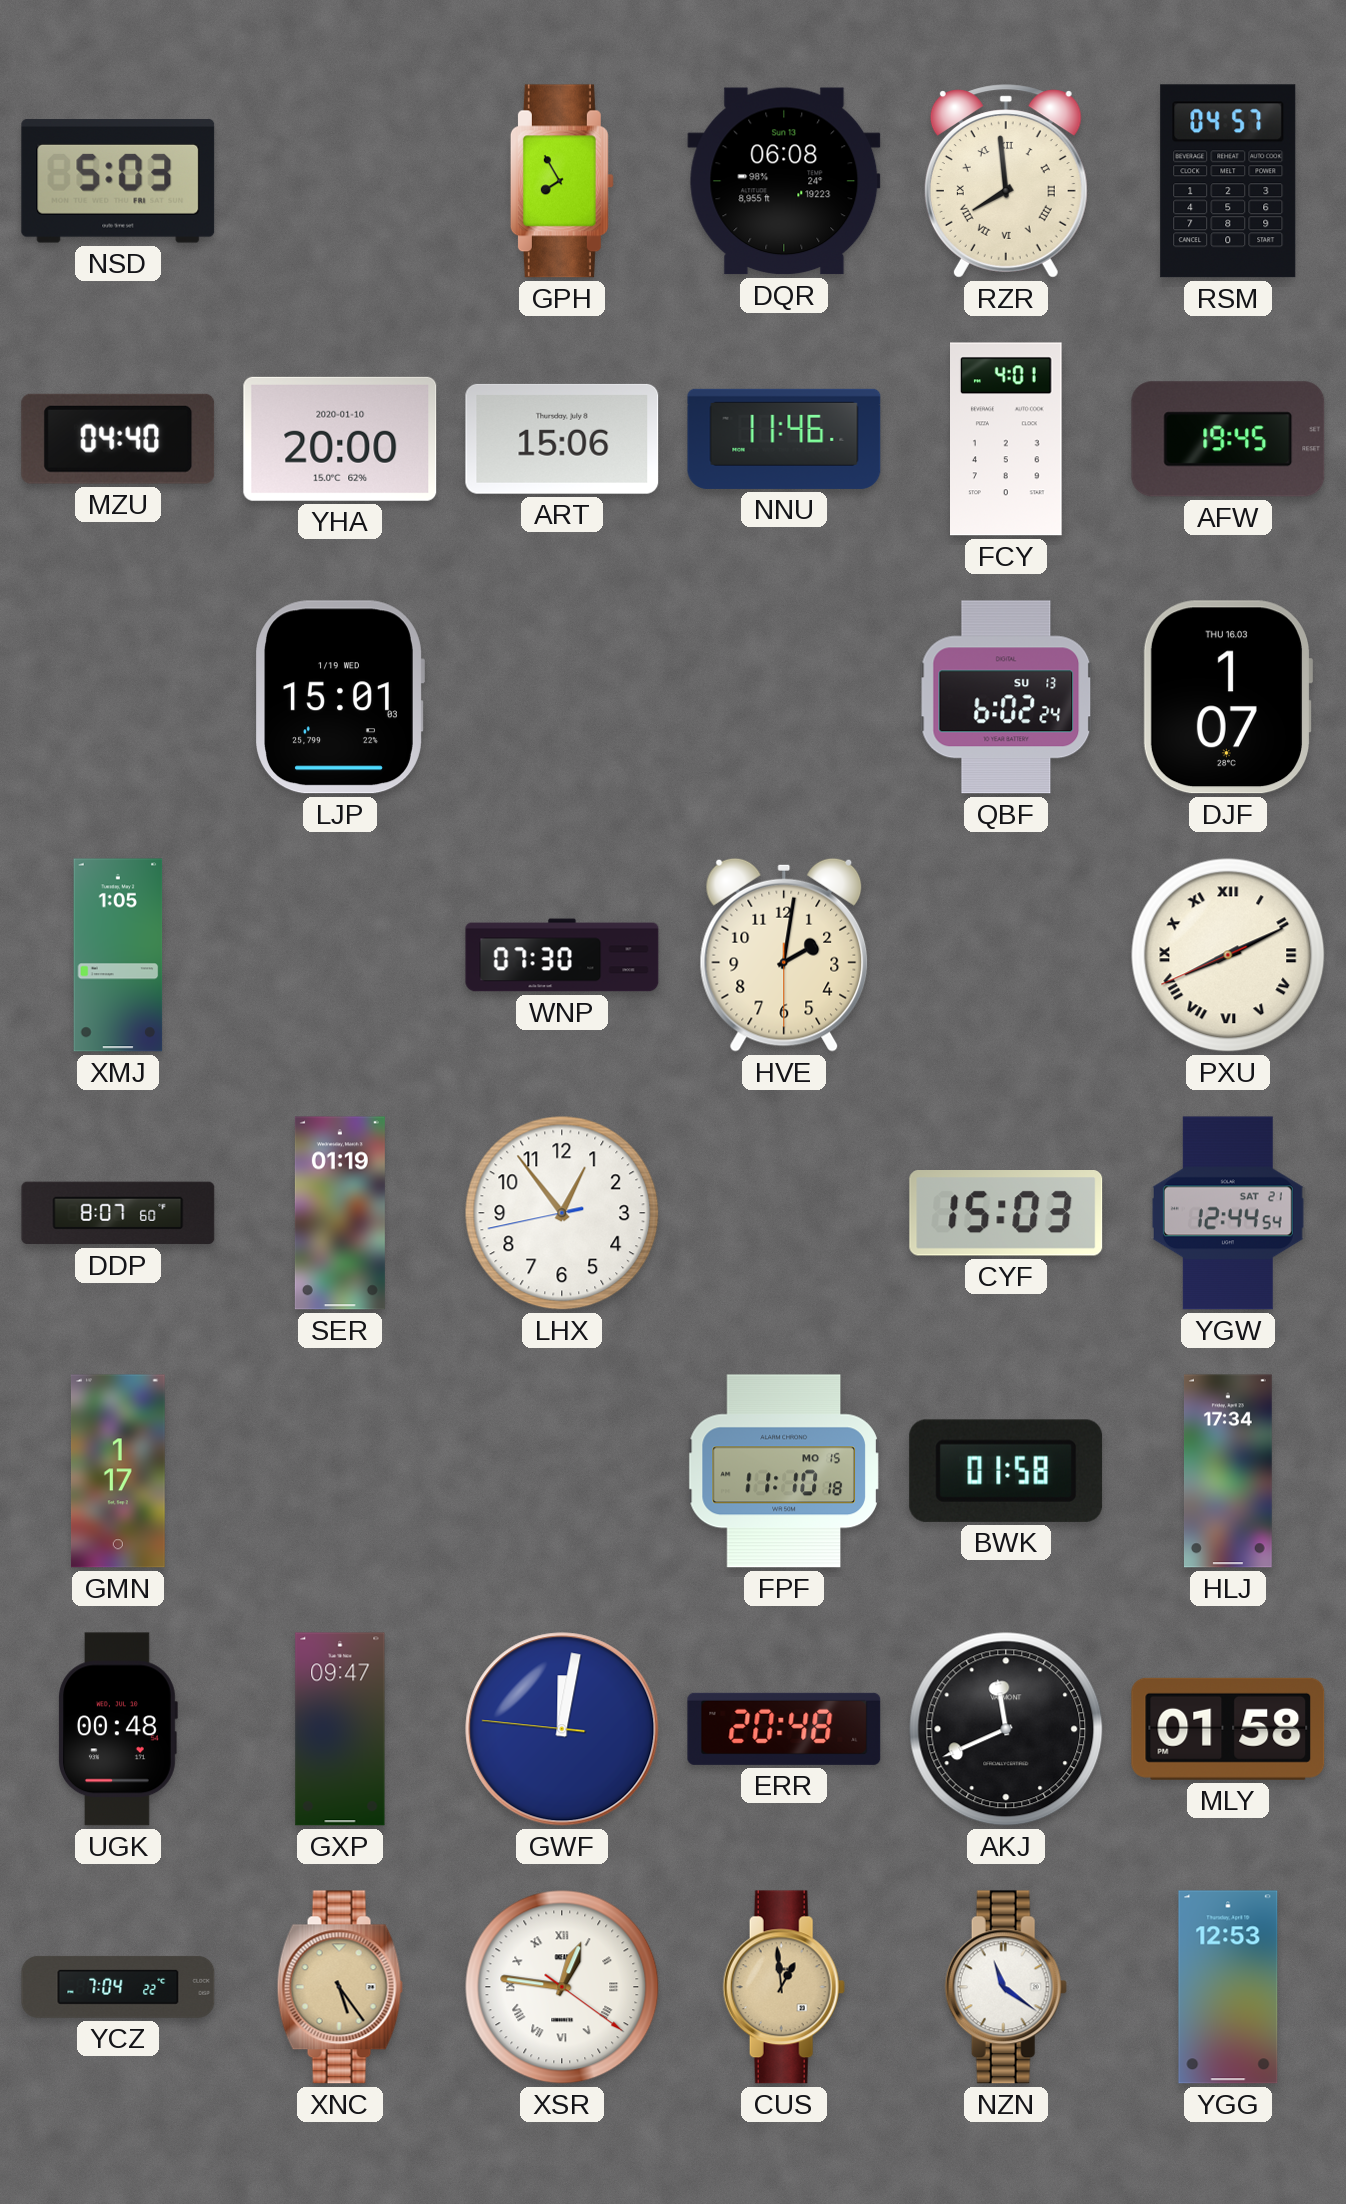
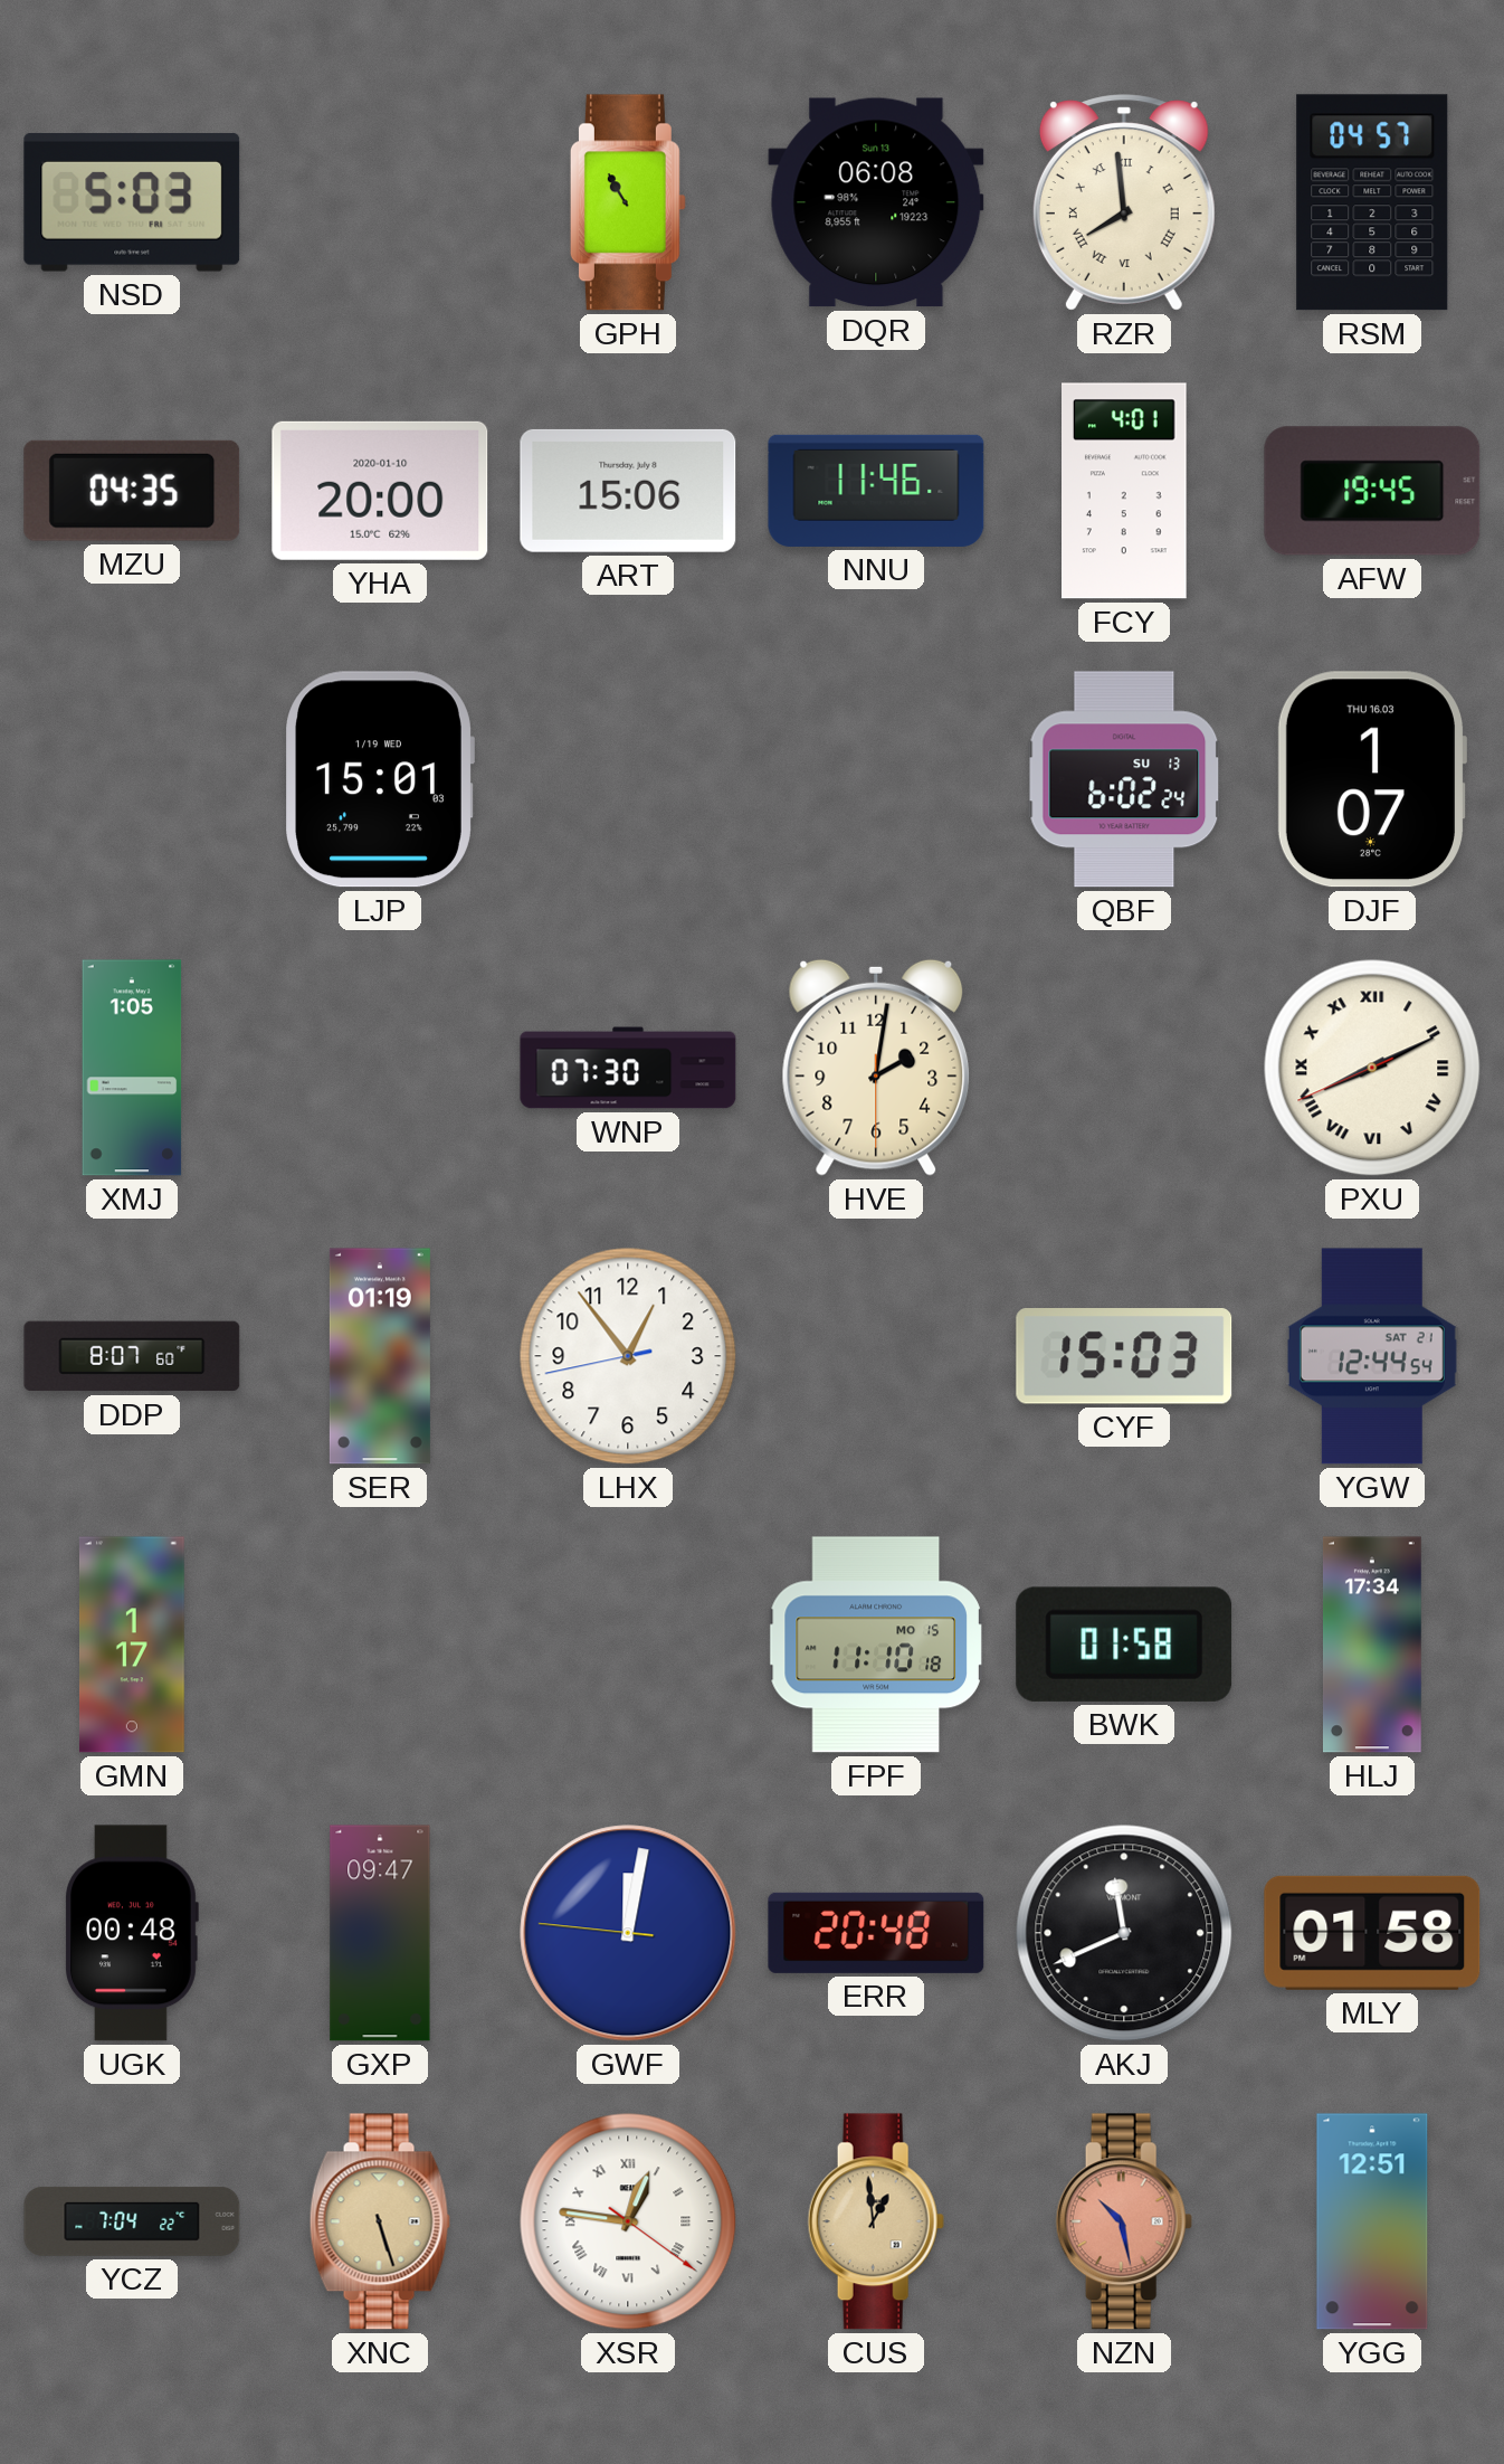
GPH: 7:55 -> 10:55
MZU: 04:40 -> 04:35
XNC: 5:24 -> 5:27
NZN: 11:21 -> 10:28
NZN dial: white -> salmon
YGG: 12:53 -> 12:51
